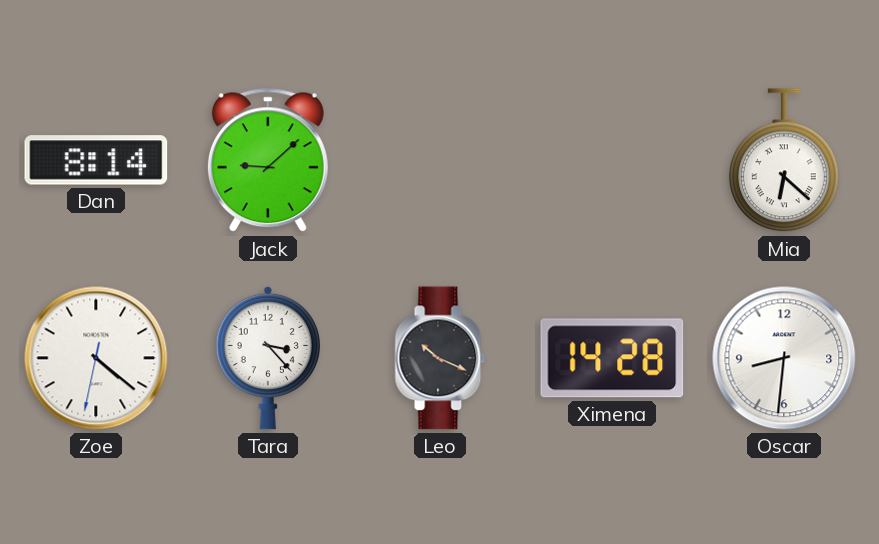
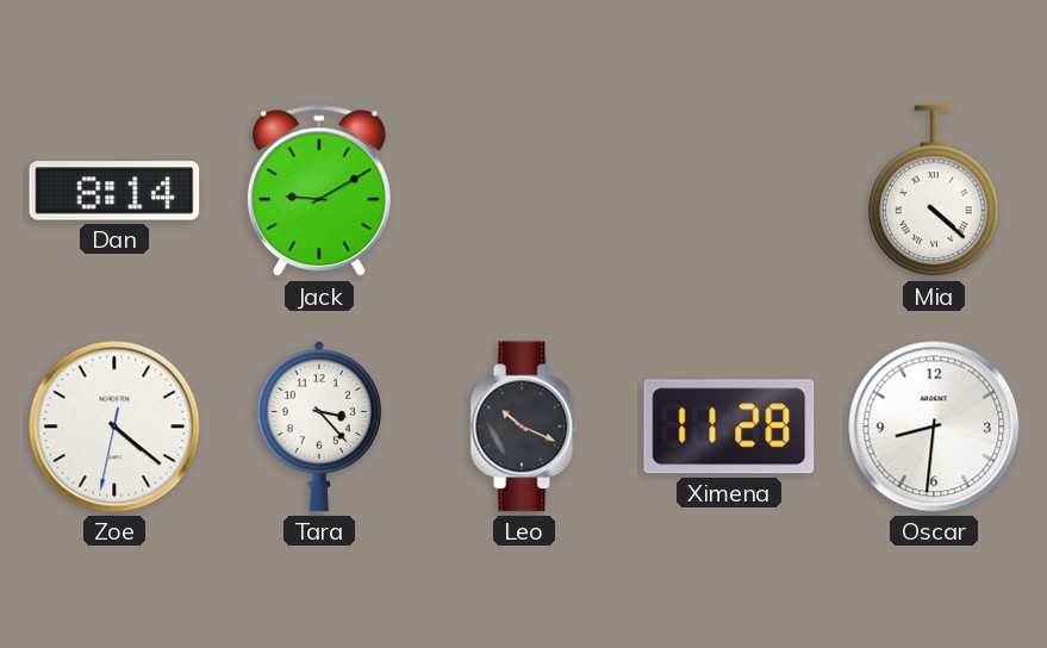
Jack: 9:08 -> 9:10
Mia: 6:22 -> 4:22
Ximena: 14:28 -> 11:28
